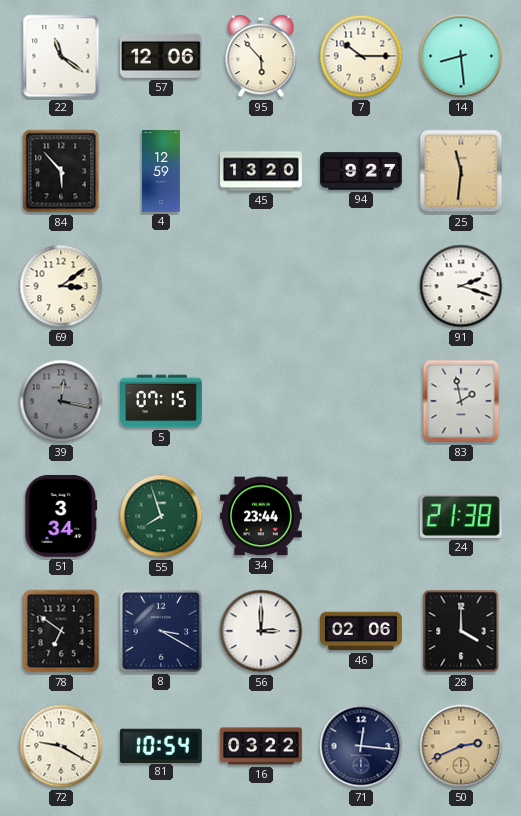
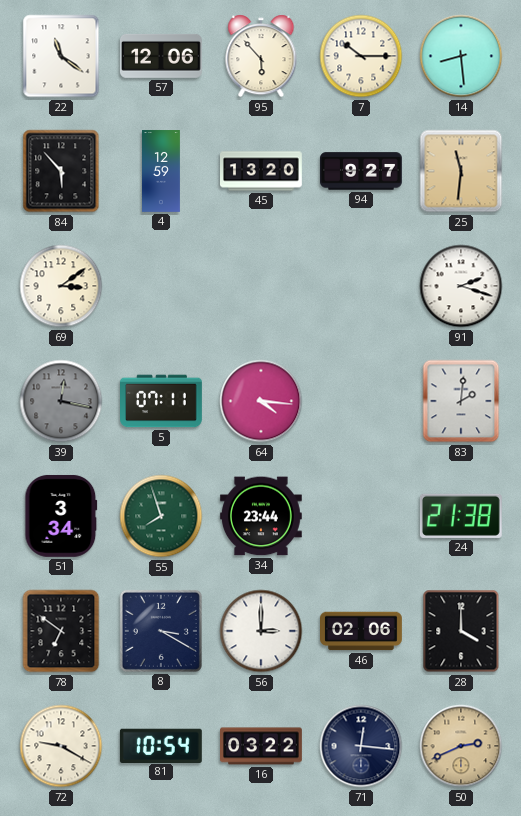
5: 07:15 -> 07:11
64: none -> 4:16
83: 1:58 -> 2:01
